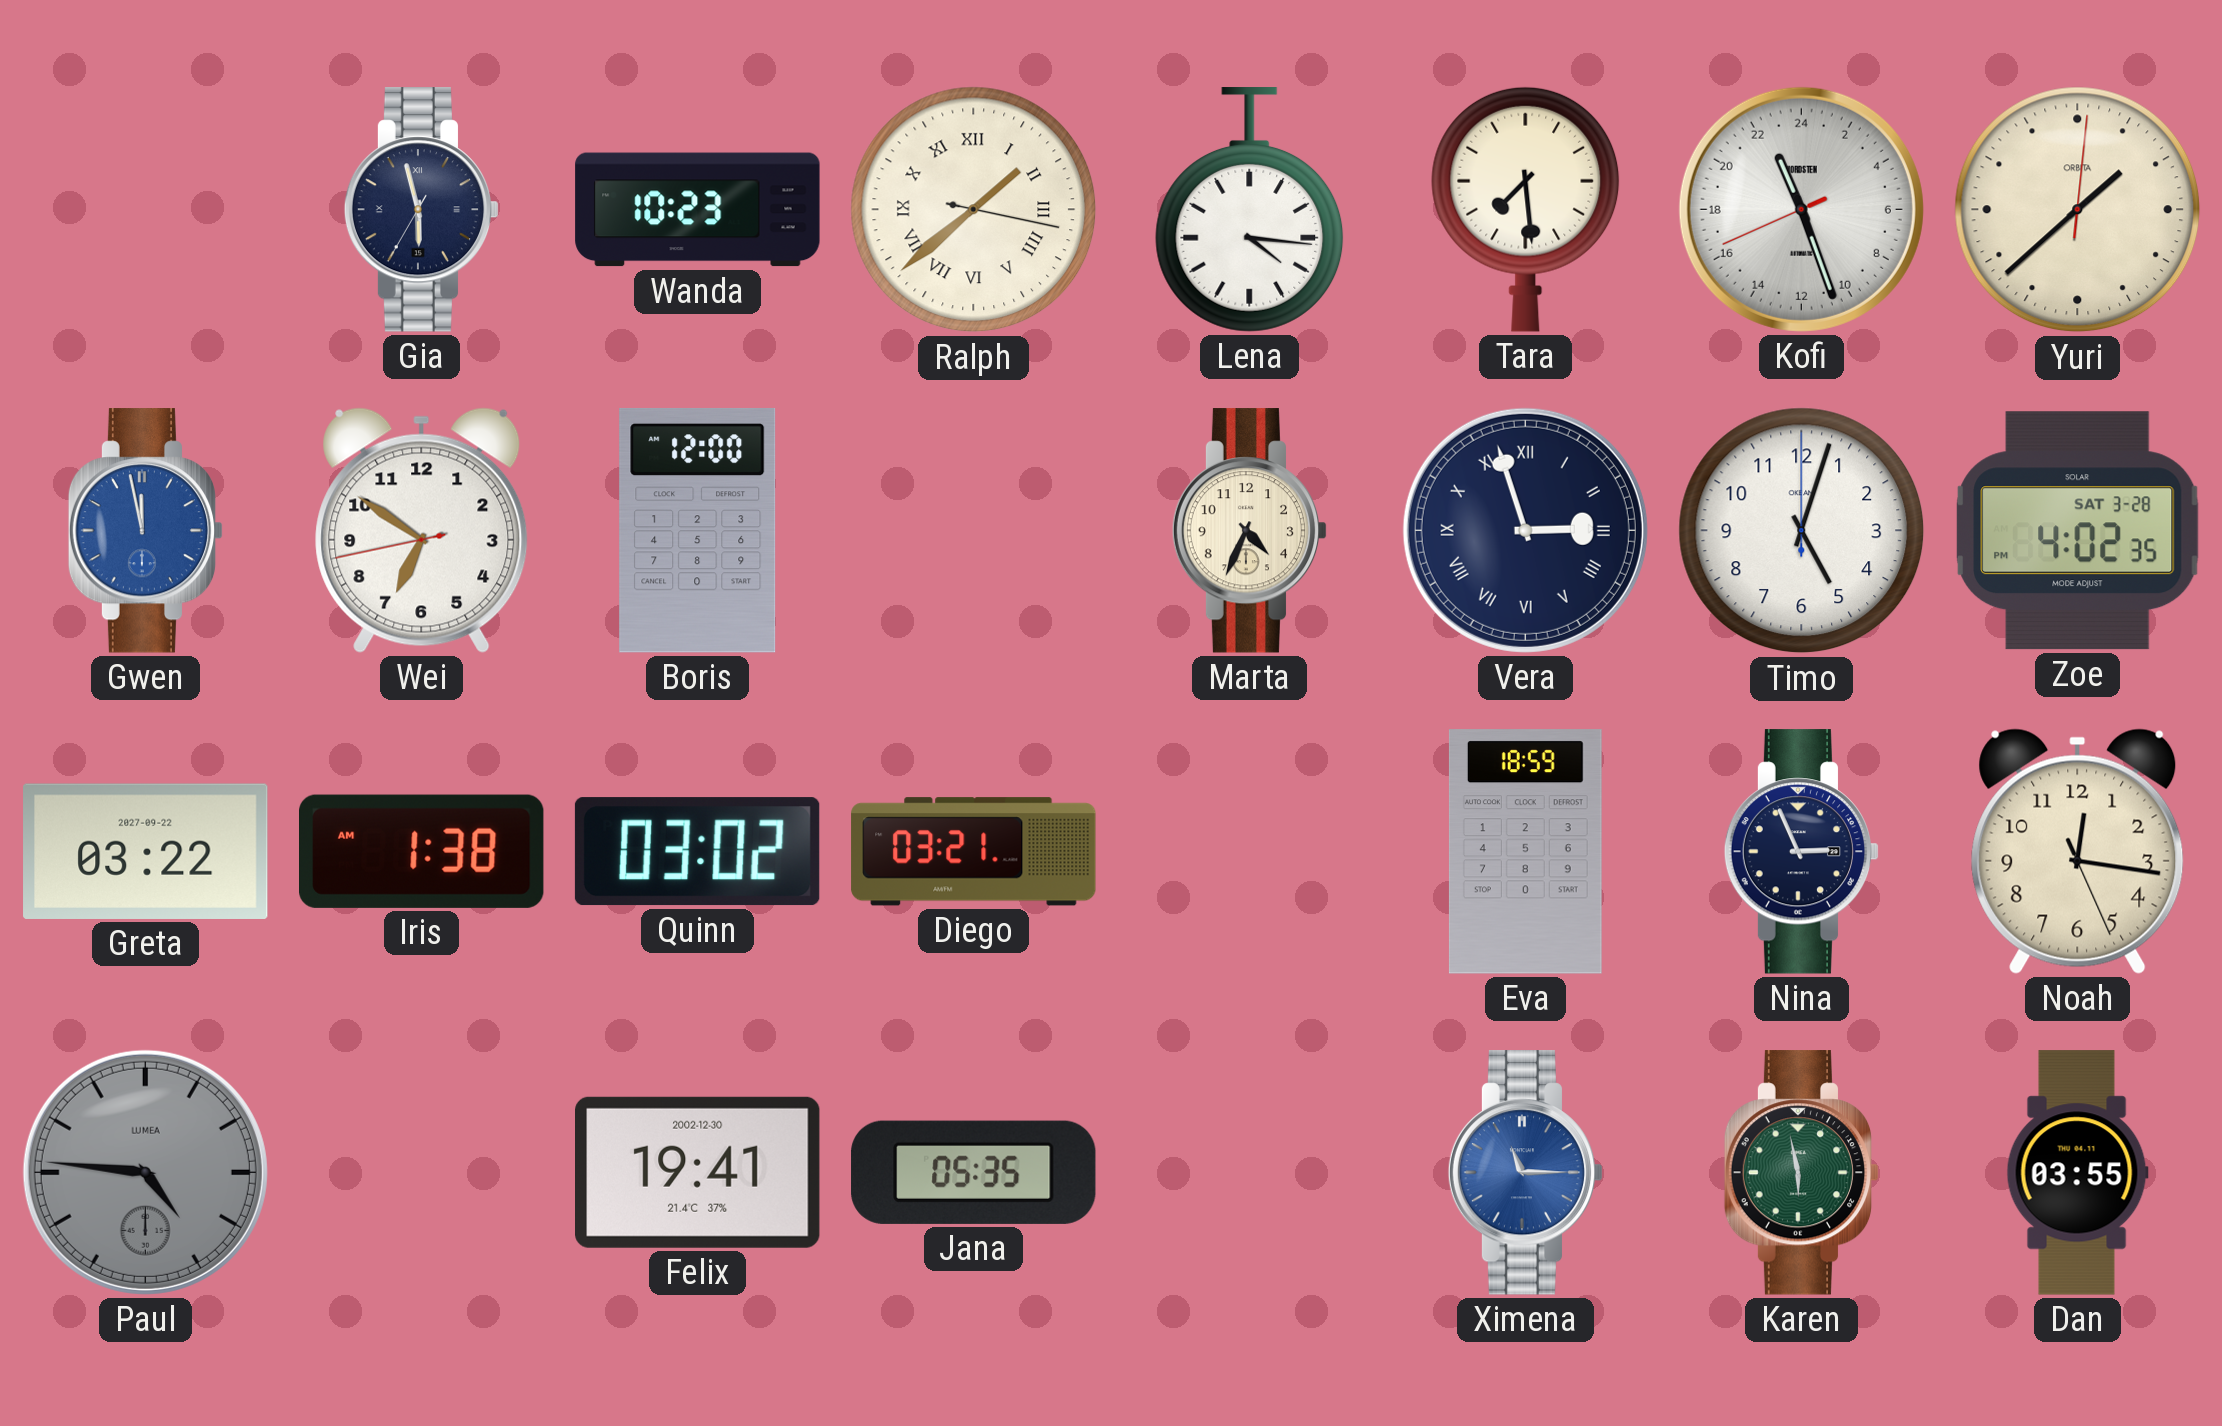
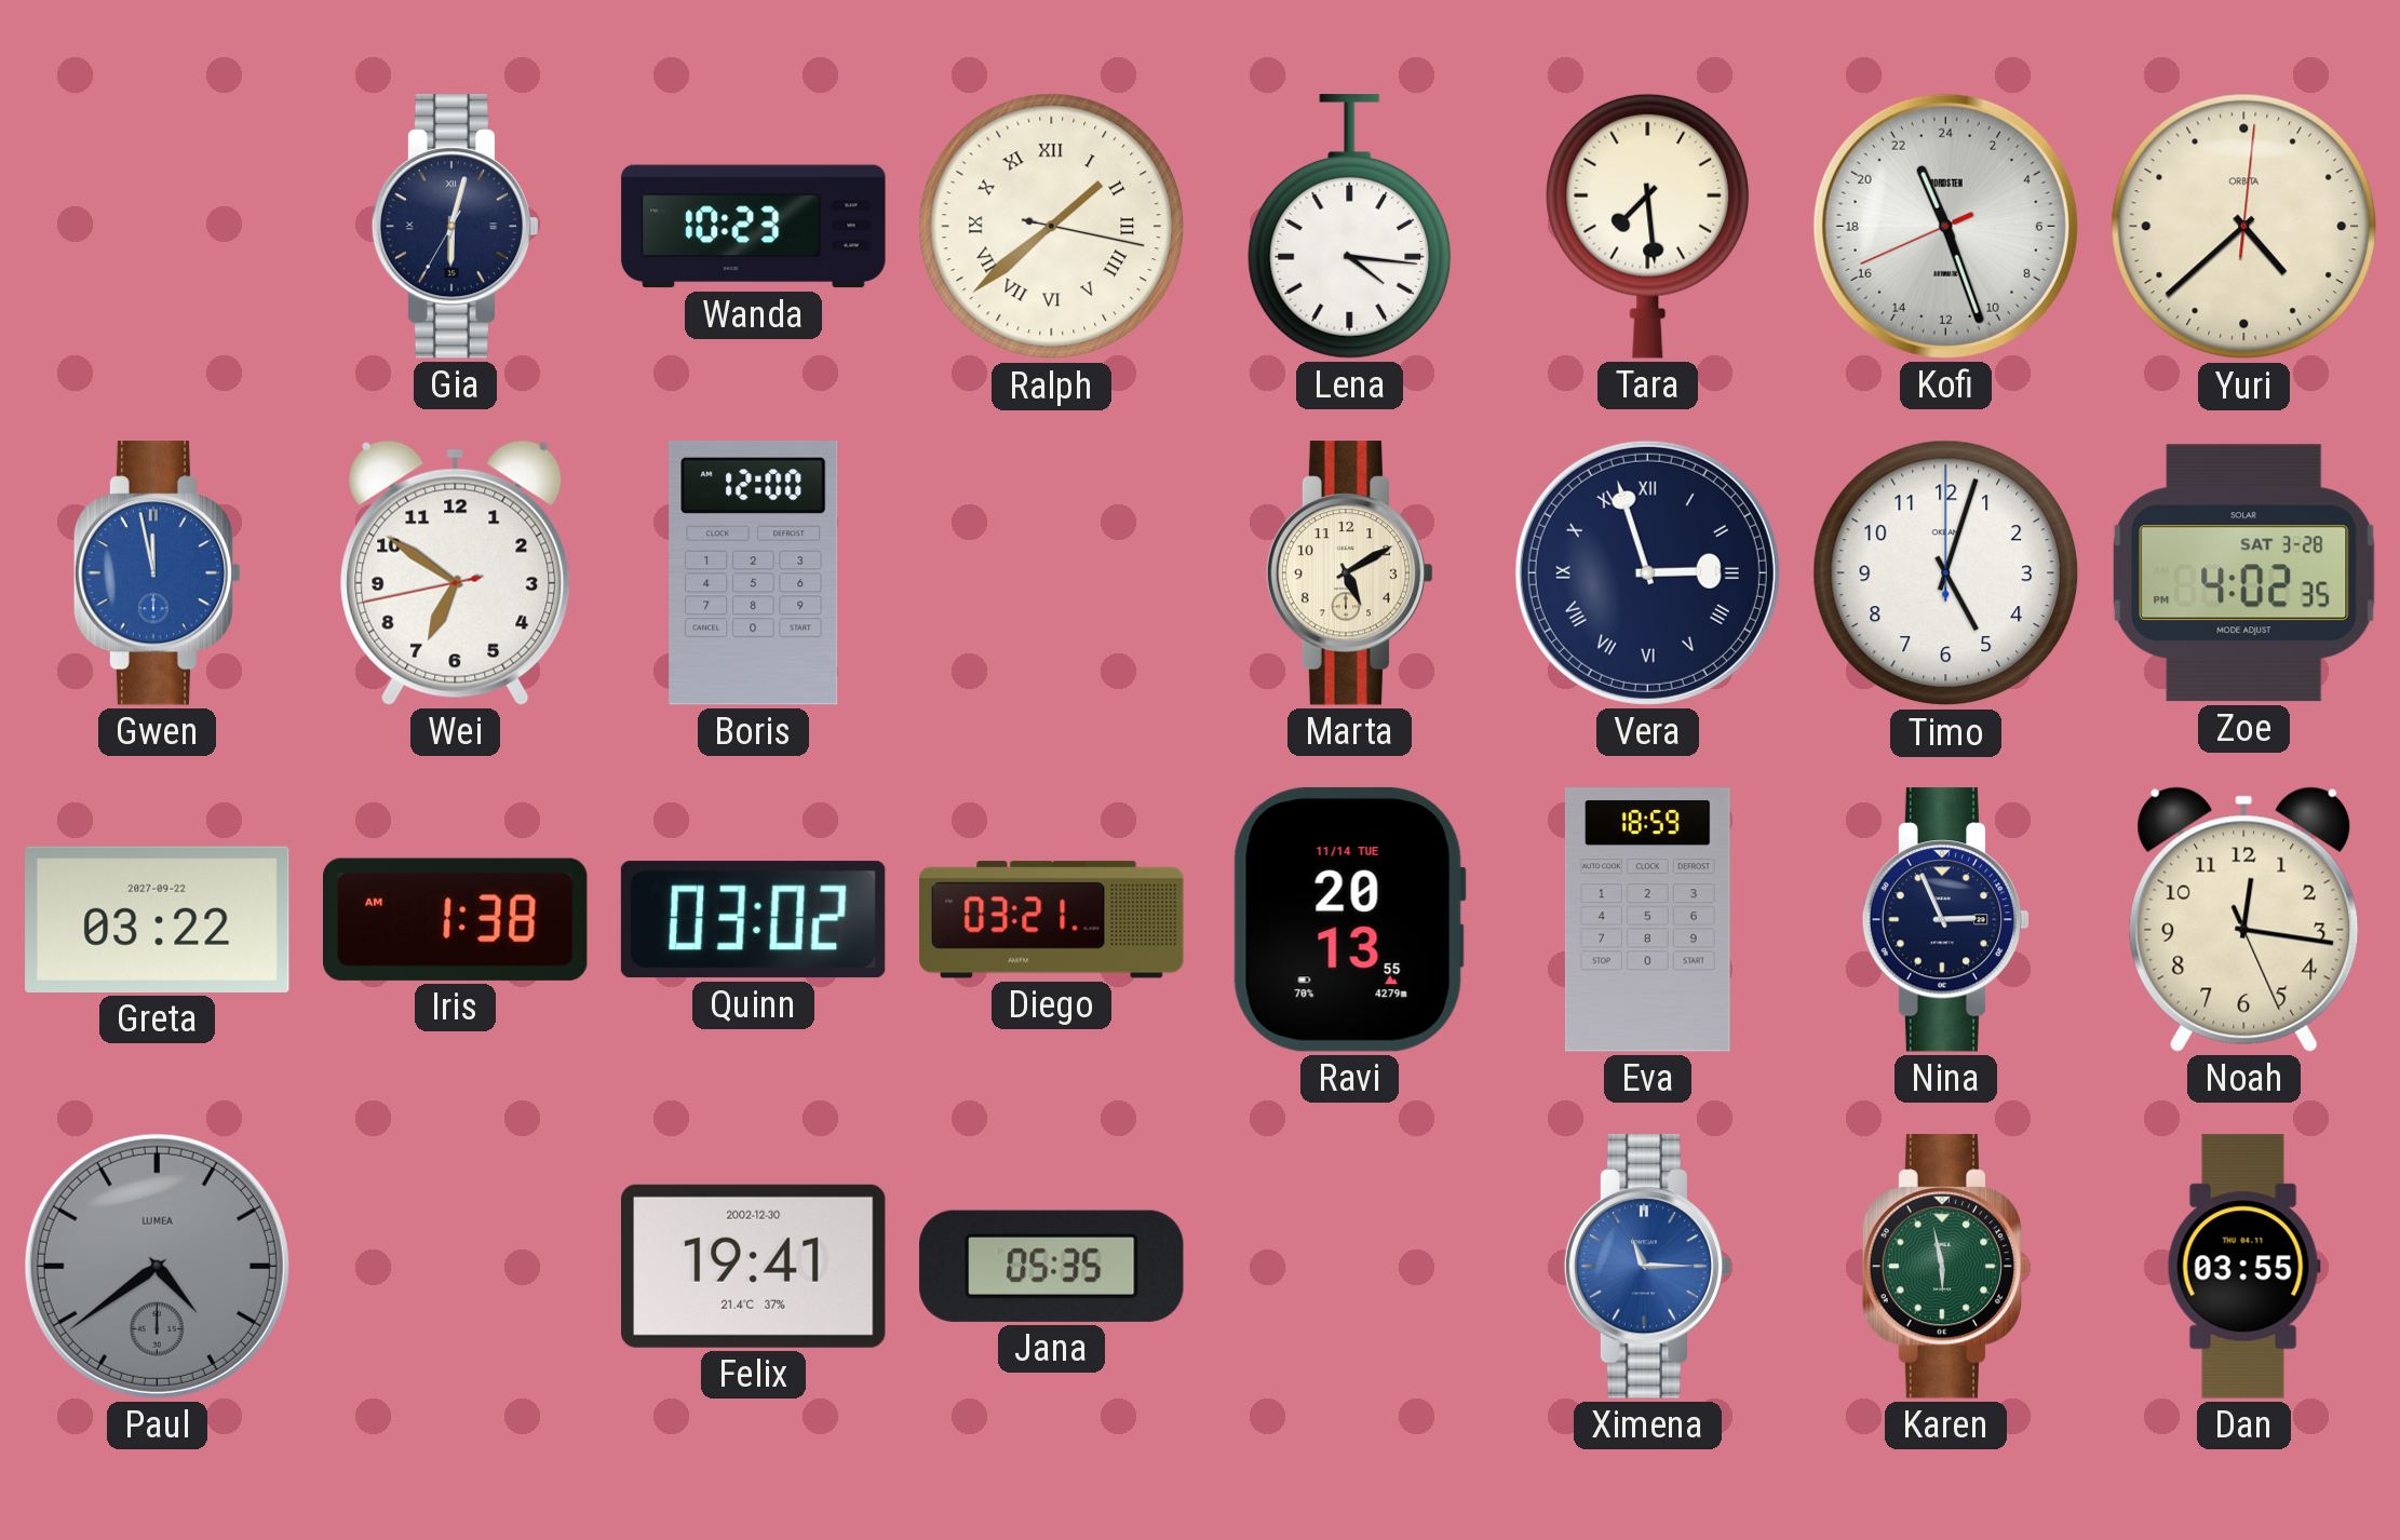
Gia: 5:57 -> 6:02
Yuri: 1:38 -> 4:38
Marta: 4:34 -> 5:10
Ravi: none -> 20:13
Paul: 4:46 -> 4:39
